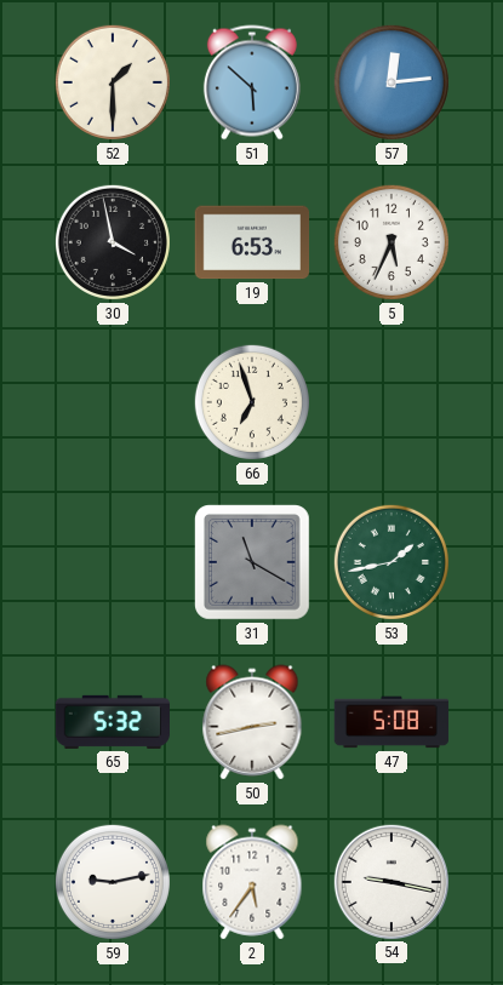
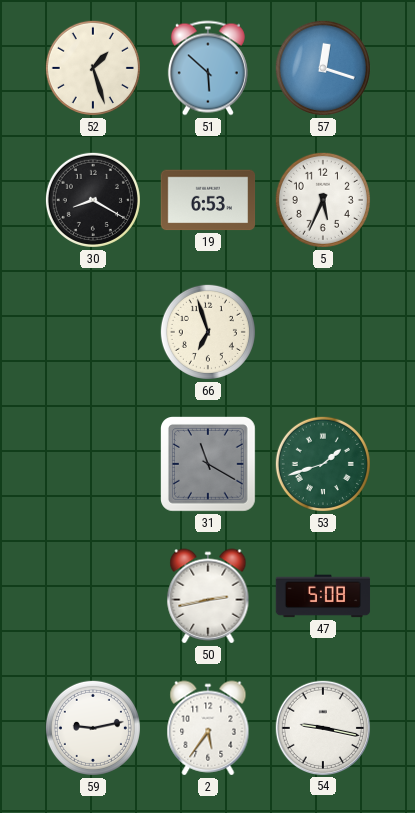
52: 1:30 -> 1:27
57: 12:14 -> 12:18
30: 3:58 -> 8:20
53: 1:43 -> 1:42
65: 5:32 -> none
